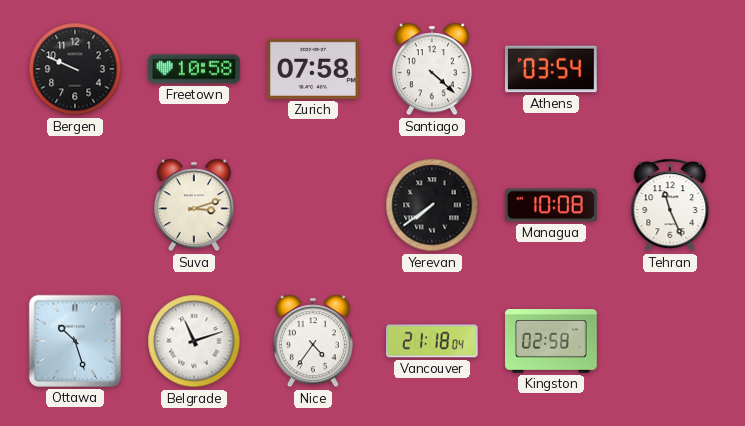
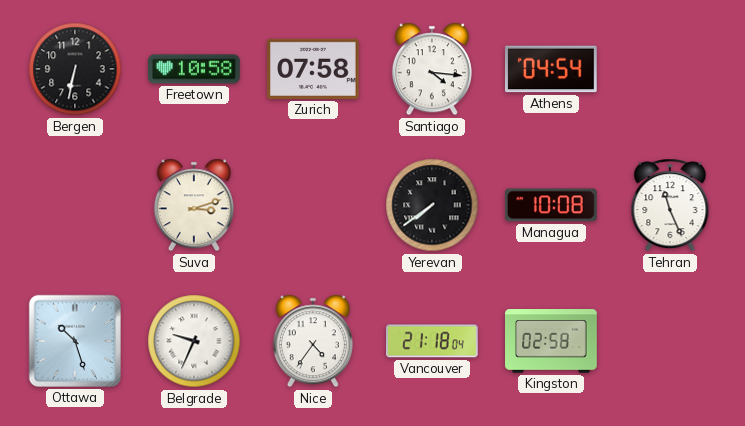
Bergen: 9:49 -> 6:32
Santiago: 4:22 -> 4:16
Athens: 03:54 -> 04:54
Belgrade: 11:12 -> 9:34
